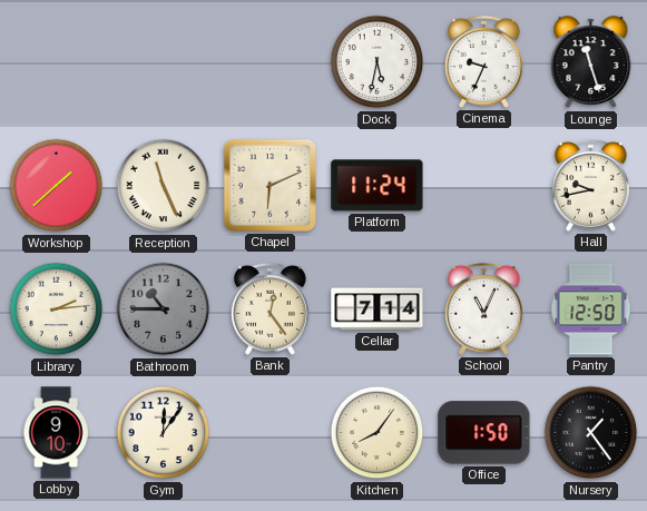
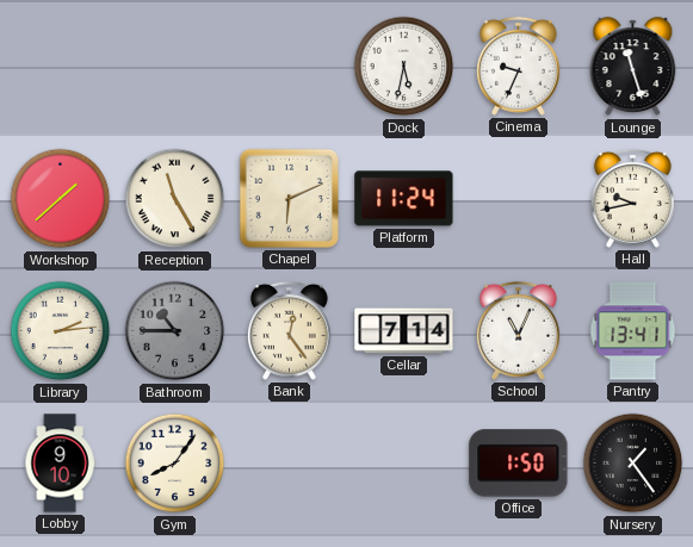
Reception: 11:26 -> 11:25
Pantry: 12:50 -> 13:41
Gym: 12:06 -> 8:06
Kitchen: 8:06 -> none
